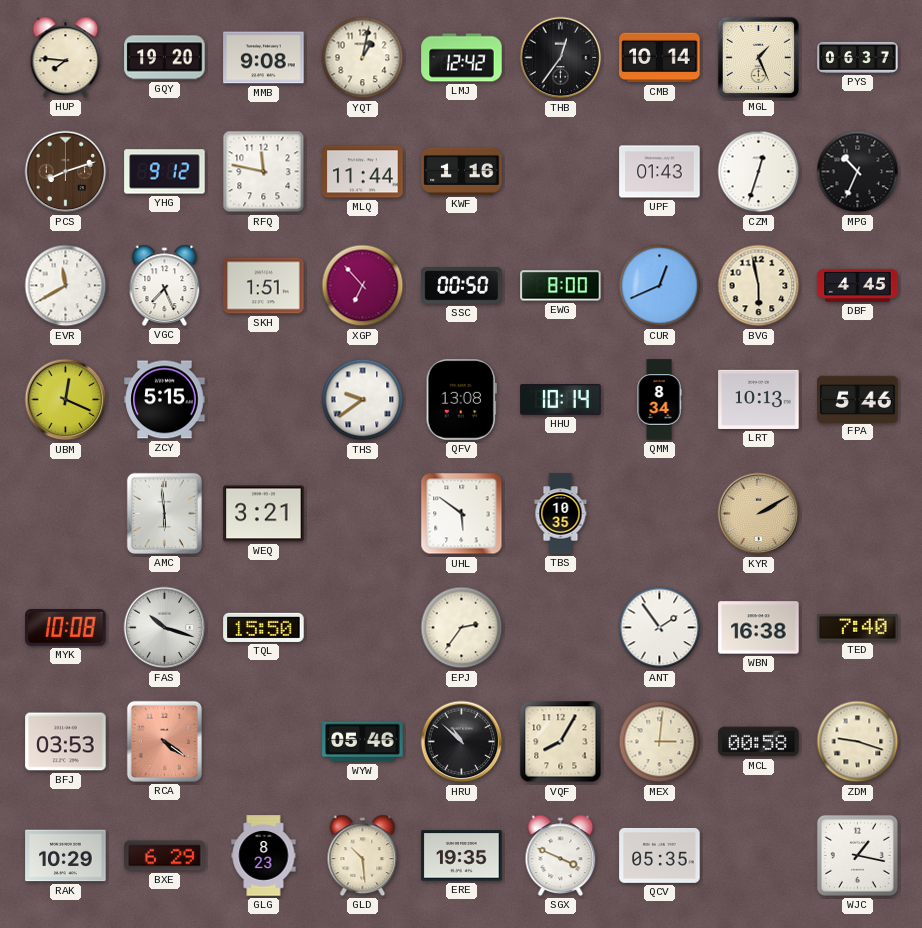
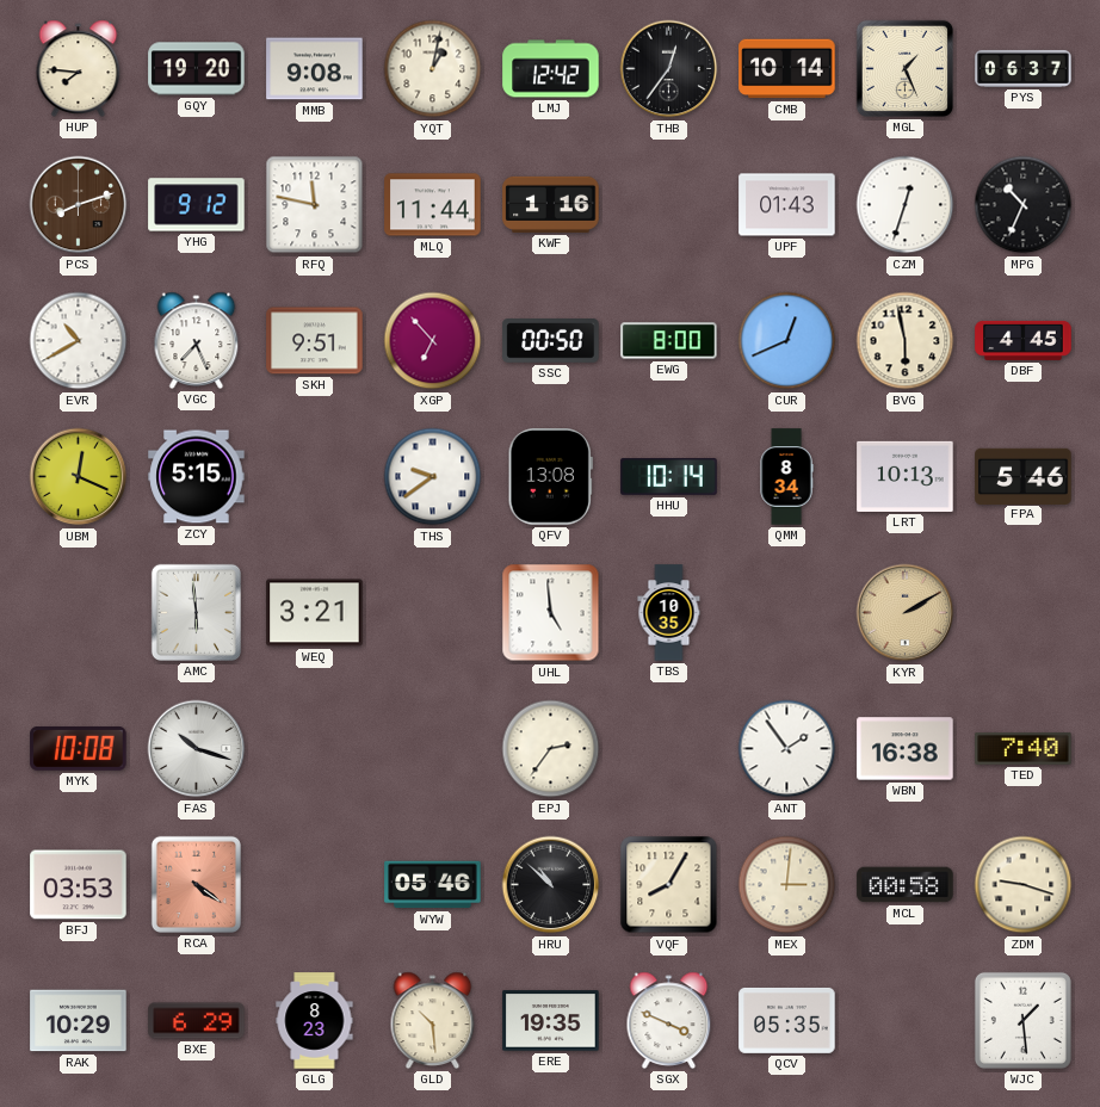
EVR: 11:40 -> 10:40
SKH: 1:51 -> 9:51
UHL: 5:51 -> 4:59
TQL: 15:50 -> none
WJC: 1:17 -> 1:29
